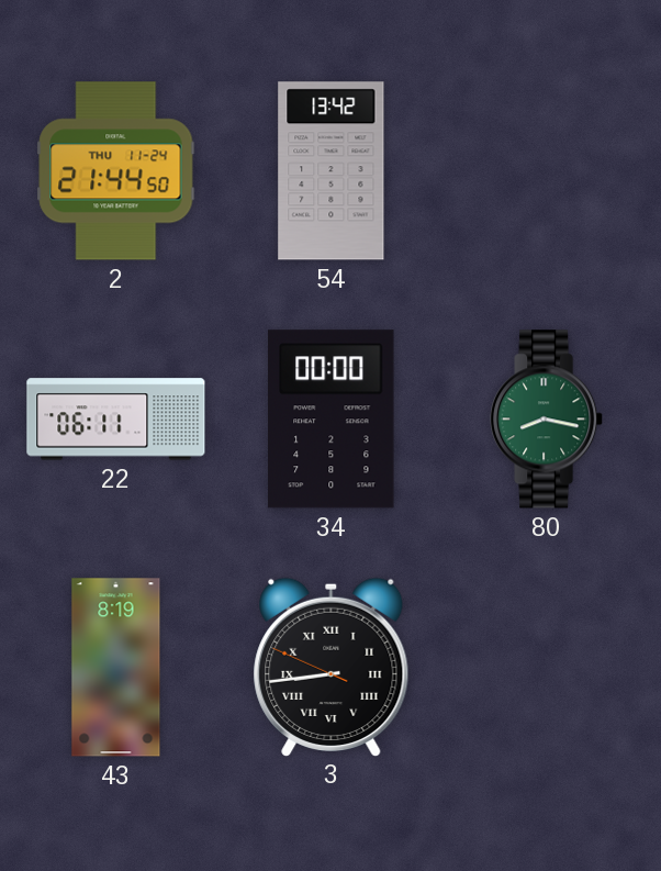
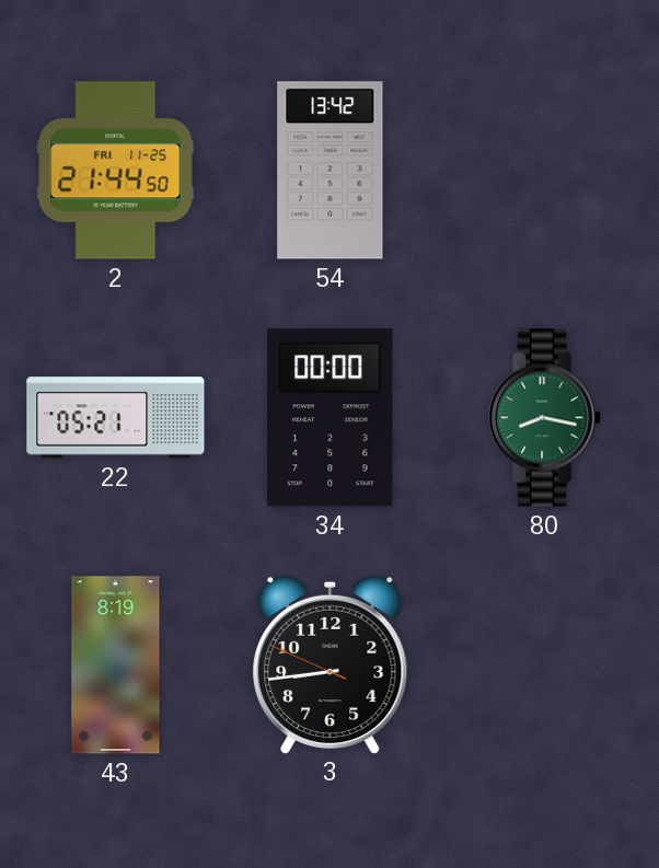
2 date: THU 11-24 -> FRI 11-25
22: 06:11 -> 05:21
3 numerals: Roman -> Arabic
